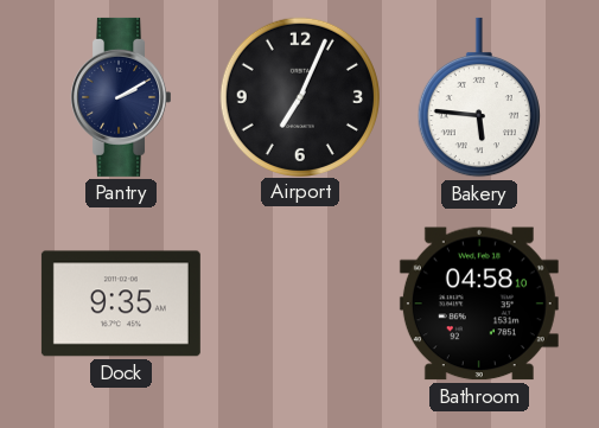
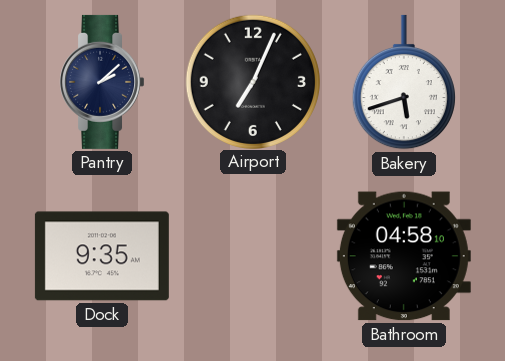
Pantry: 2:10 -> 2:08
Bakery: 5:46 -> 5:42
